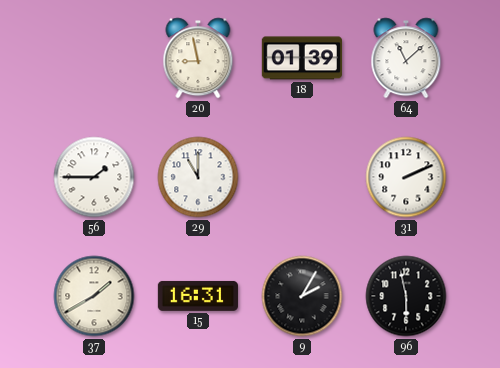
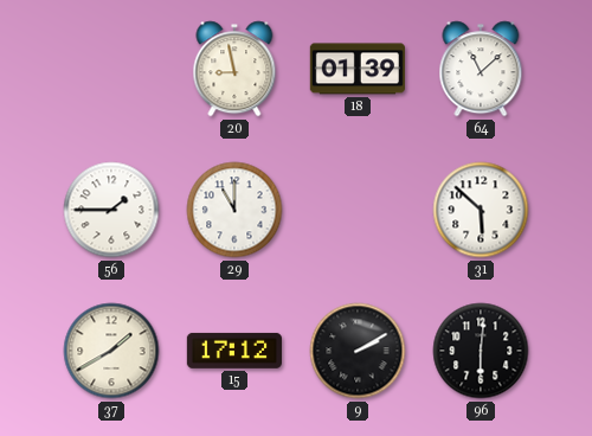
31: 2:11 -> 5:52
15: 16:31 -> 17:12
9: 2:05 -> 2:10
96: 5:58 -> 6:01
